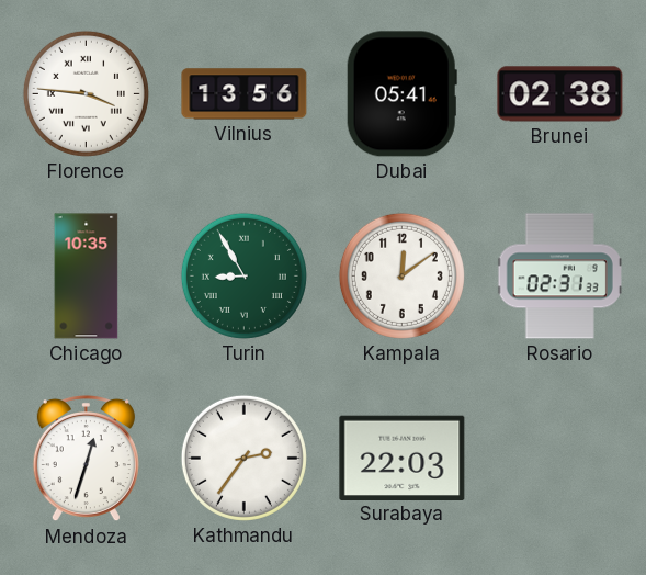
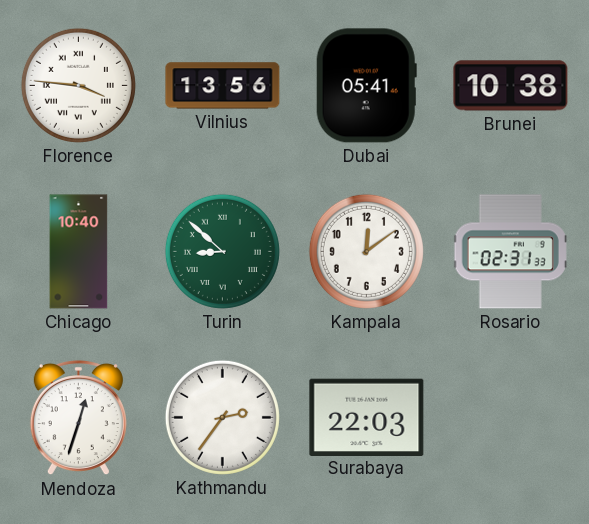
Brunei: 02:38 -> 10:38
Chicago: 10:35 -> 10:40
Turin: 8:55 -> 8:52
